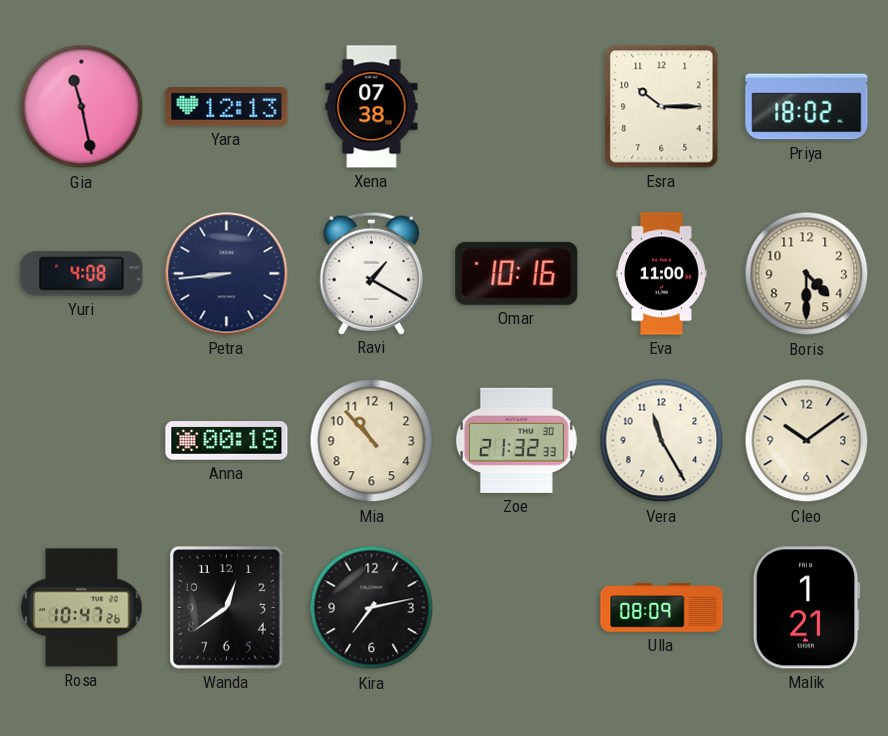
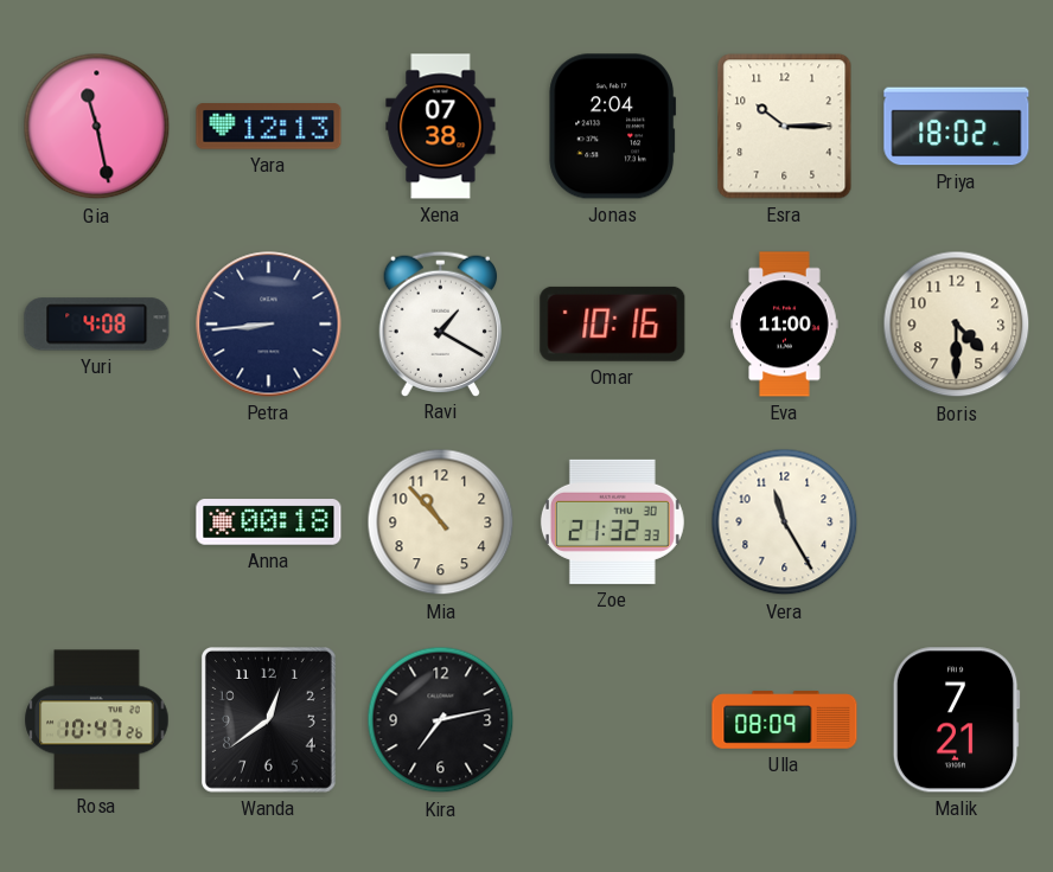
Jonas: none -> 2:04
Cleo: 10:09 -> none
Malik: 1:21 -> 7:21
